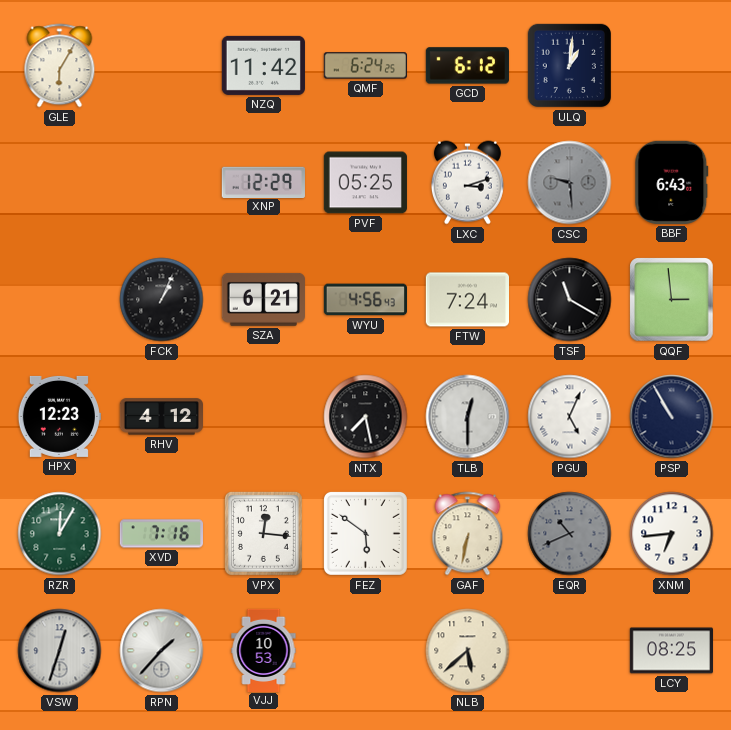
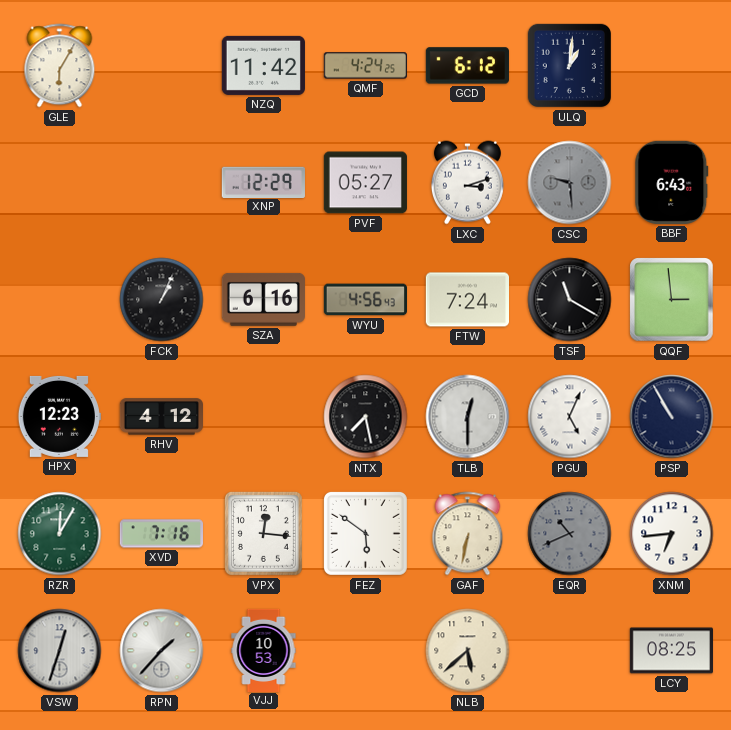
QMF: 6:24 -> 4:24
PVF: 05:25 -> 05:27
SZA: 6:21 -> 6:16
